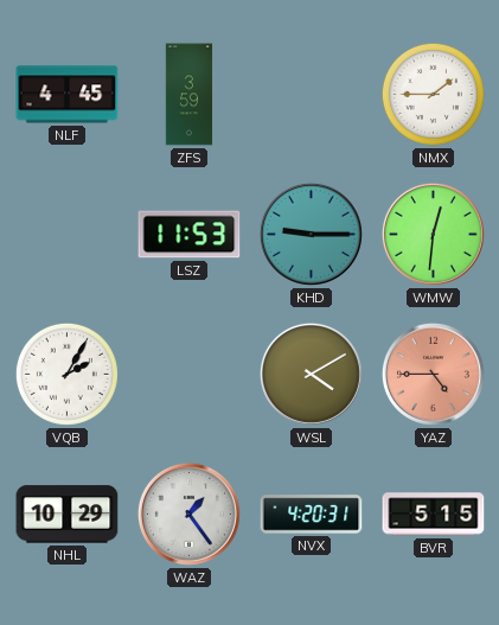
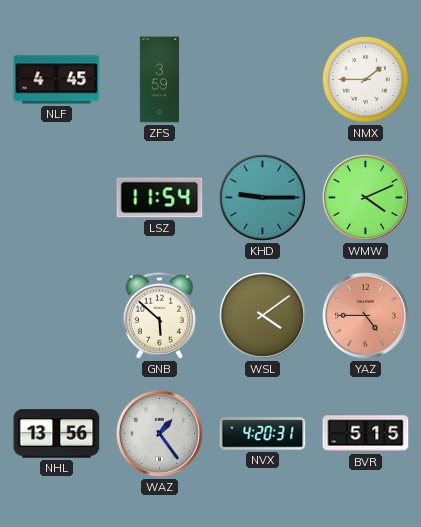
LSZ: 11:53 -> 11:54
WMW: 12:31 -> 4:11
VQB: 2:05 -> none
GNB: none -> 5:52
WSL: 4:10 -> 4:09
NHL: 10:29 -> 13:56
